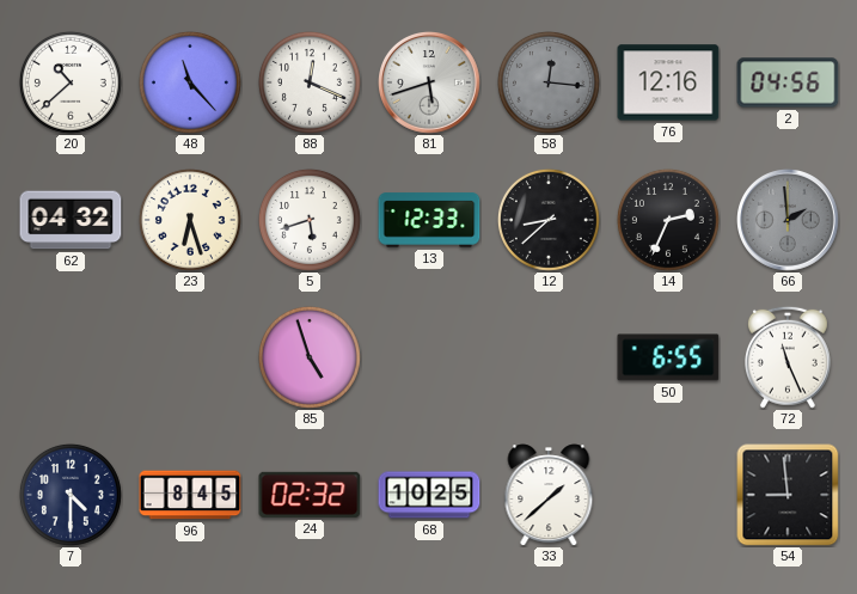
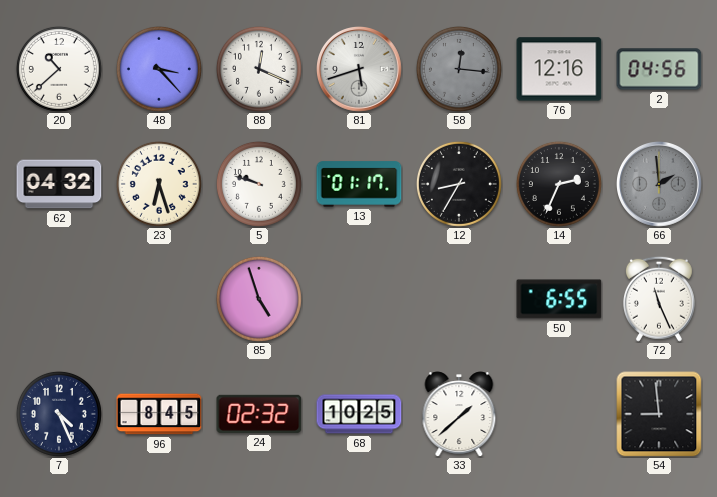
48: 11:23 -> 3:23
5: 5:42 -> 9:48
13: 12:33 -> 01:17
12: 8:38 -> 8:35
7: 4:30 -> 4:26
